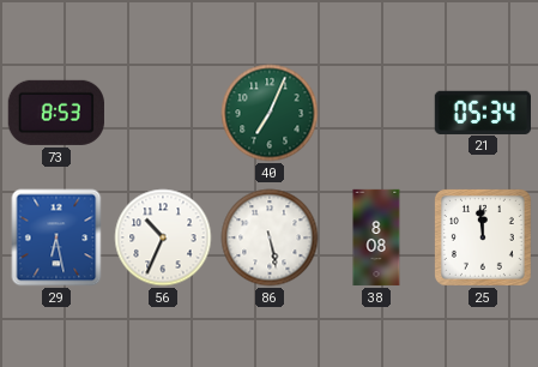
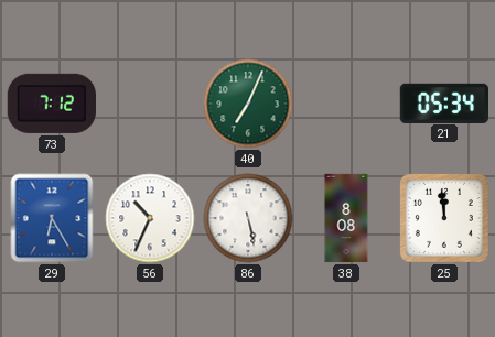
73: 8:53 -> 7:12
29: 6:28 -> 6:25
